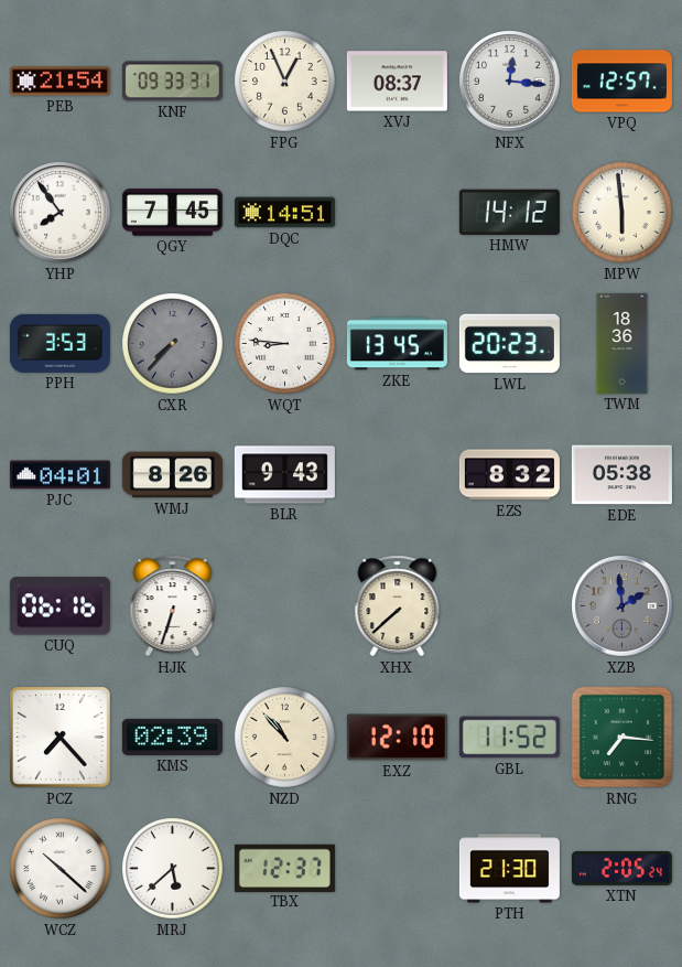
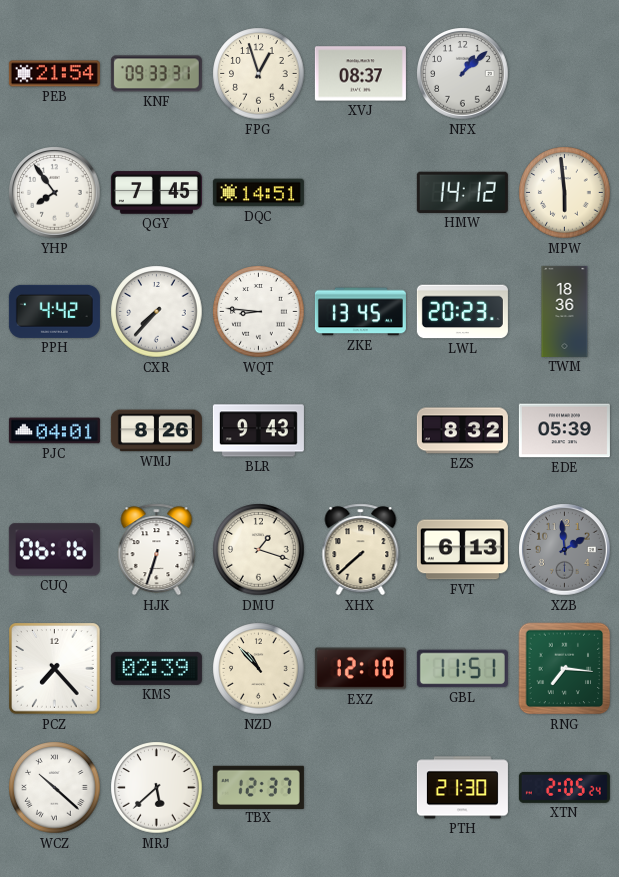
FPG: 12:56 -> 12:57
NFX: 12:16 -> 1:08
VPQ: 12:57 -> none
PPH: 3:53 -> 4:42
CXR dial: grey -> white
EDE: 05:38 -> 05:39
DMU: none -> 1:18
FVT: none -> 6:13
GBL: 11:52 -> 11:51
